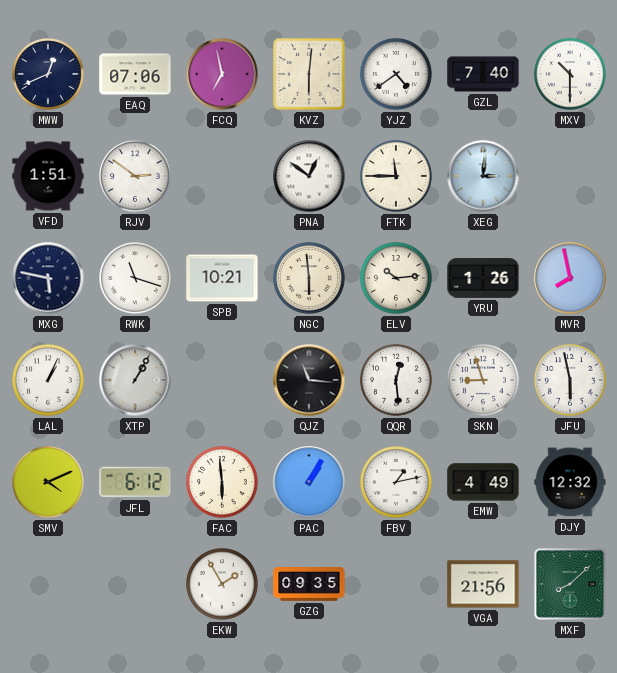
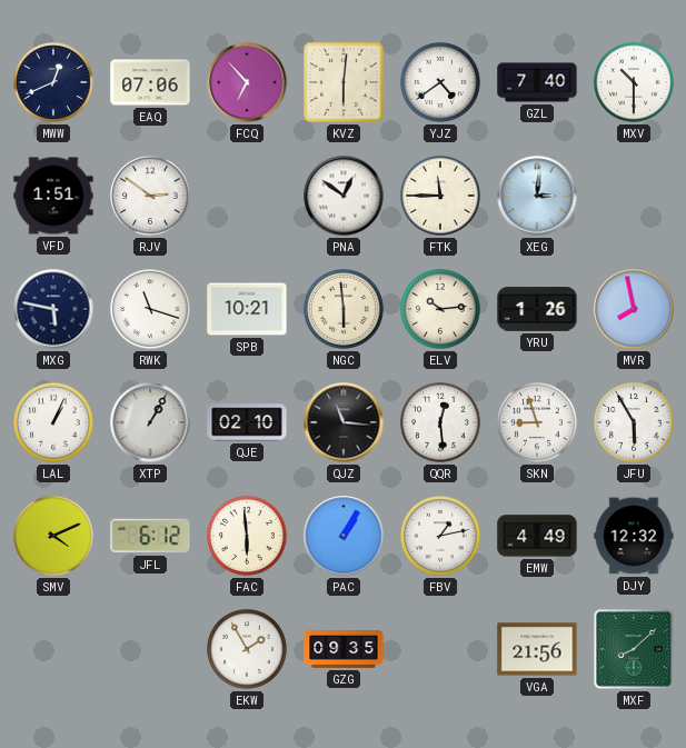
FCQ: 6:58 -> 6:53
QJE: none -> 02:10
JFU: 5:58 -> 5:55
